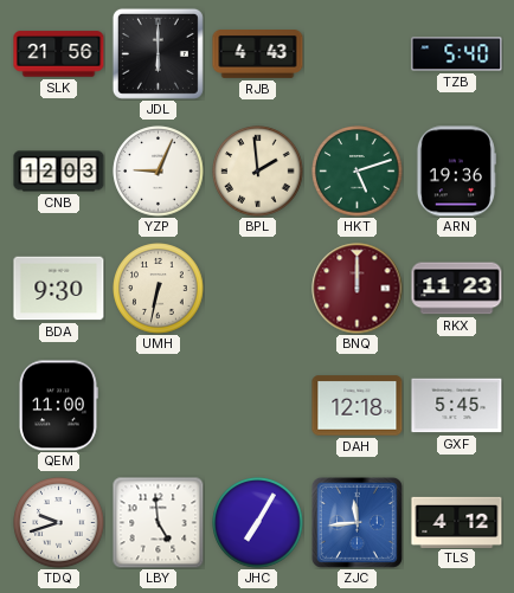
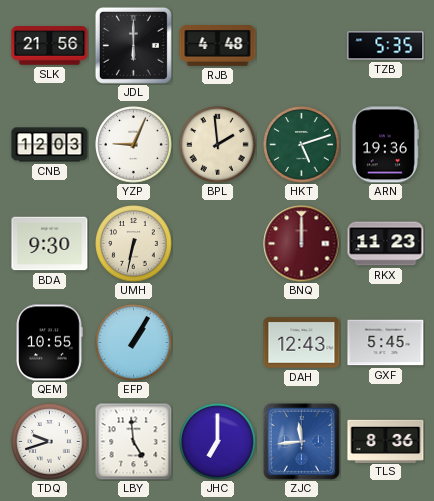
RJB: 4:43 -> 4:48
TZB: 5:40 -> 5:35
QEM: 11:00 -> 10:55
EFP: none -> 1:05
DAH: 12:18 -> 12:43
JHC: 7:05 -> 7:00
TLS: 4:12 -> 8:36
